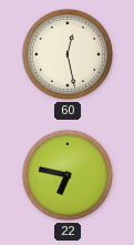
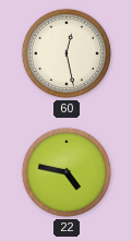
22: 6:47 -> 4:47
